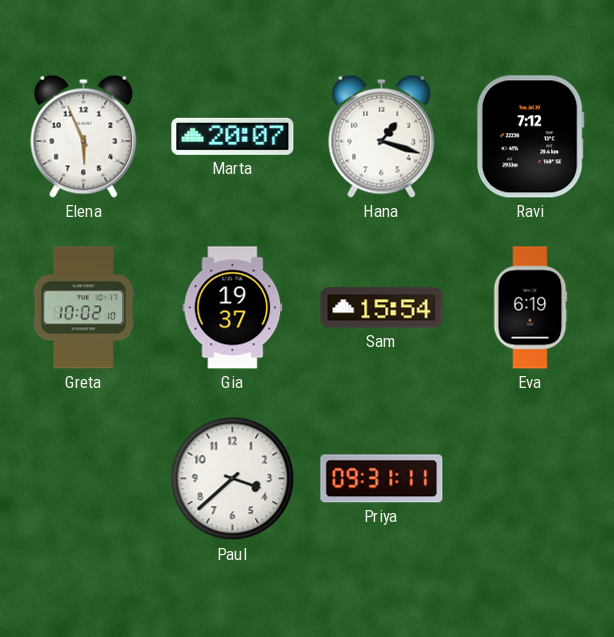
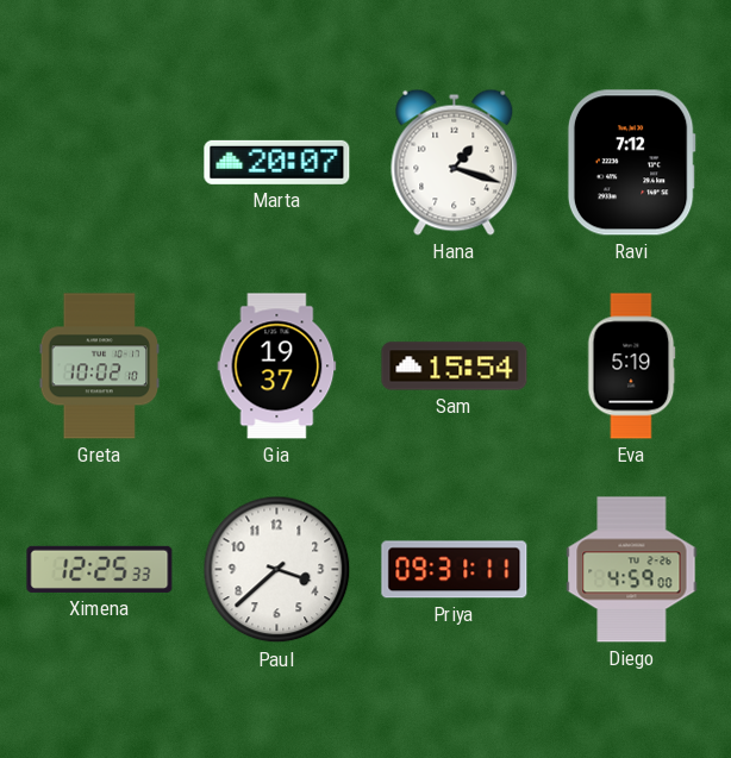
Elena: 5:56 -> none
Eva: 6:19 -> 5:19
Ximena: none -> 12:25
Diego: none -> 4:59
